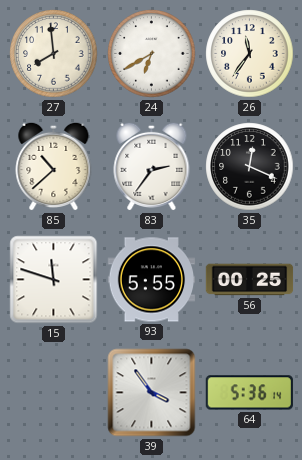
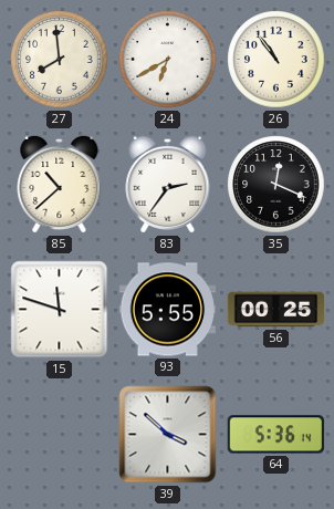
26: 11:36 -> 10:54
39: 3:54 -> 3:52
